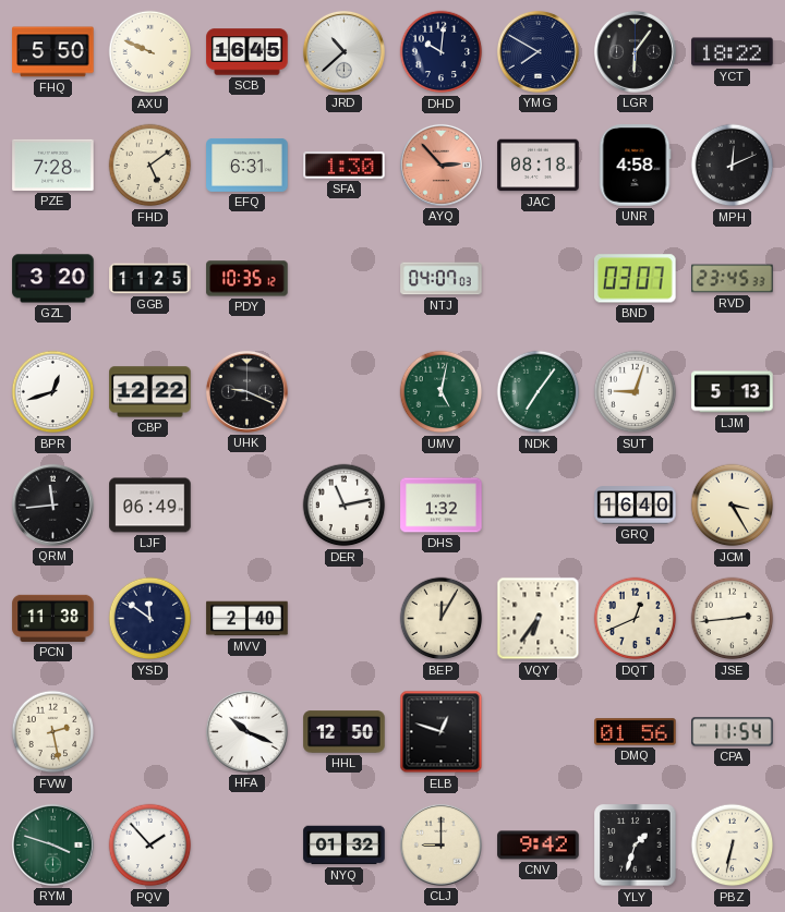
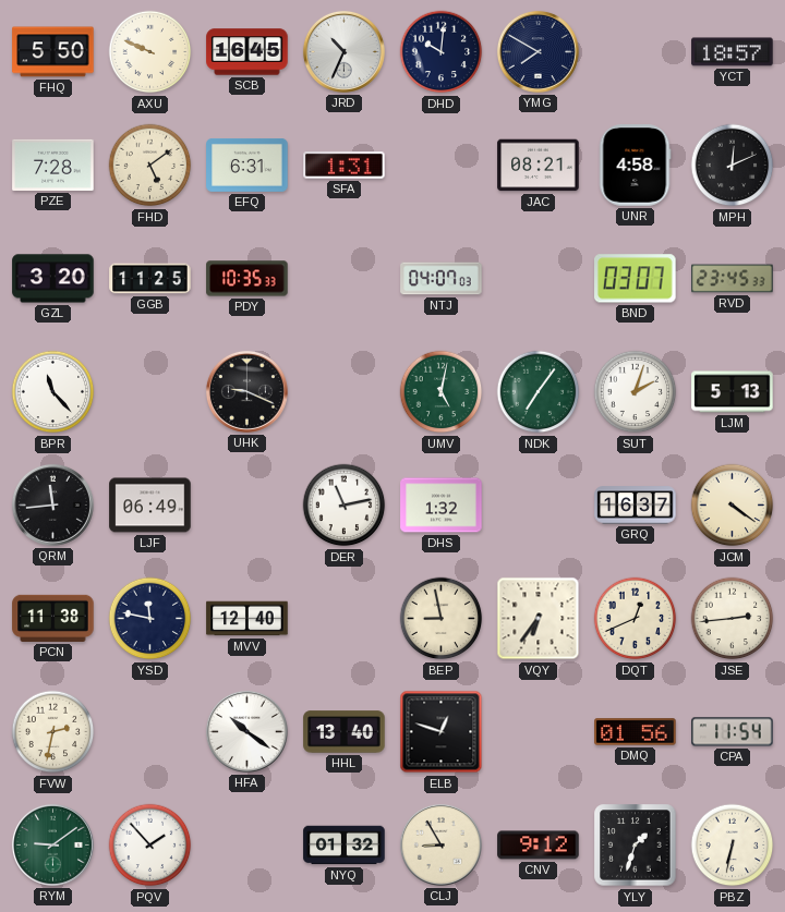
JRD: 10:38 -> 10:34
LGR: 6:06 -> none
YCT: 18:22 -> 18:57
SFA: 1:30 -> 1:31
AYQ: 2:53 -> none
JAC: 08:18 -> 08:21
PDY: 10:35:12 -> 10:35:33
BPR: 12:42 -> 11:23
CBP: 12:22 -> none
SUT: 9:03 -> 2:03
GRQ: 16:40 -> 16:37
JCM: 3:25 -> 4:21
YSD: 11:51 -> 11:47
MVV: 2:40 -> 12:40
BEP: 12:05 -> 8:58
FVW: 2:28 -> 2:32
HFA: 10:19 -> 10:21
HHL: 12:50 -> 13:40
RYM: 3:48 -> 9:09
CLJ: 9:00 -> 8:55
CNV: 9:42 -> 9:12
